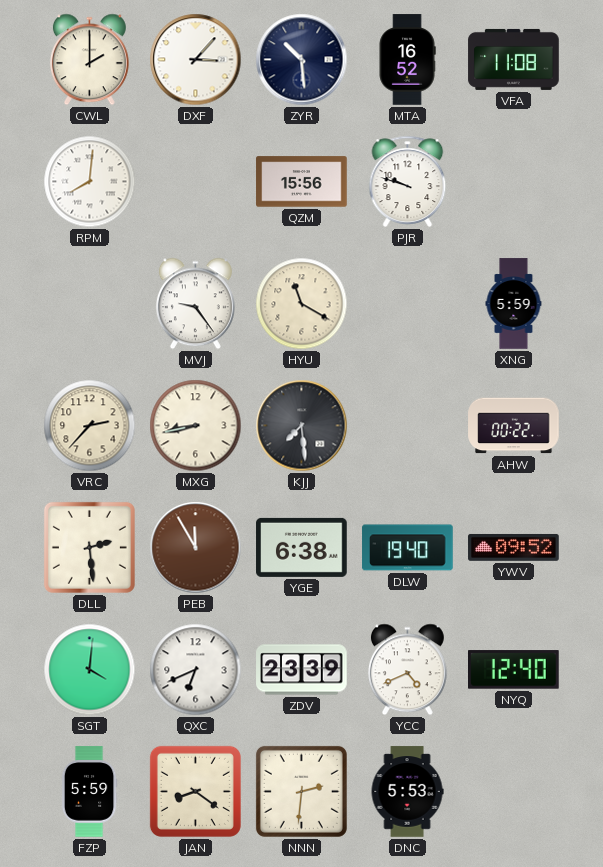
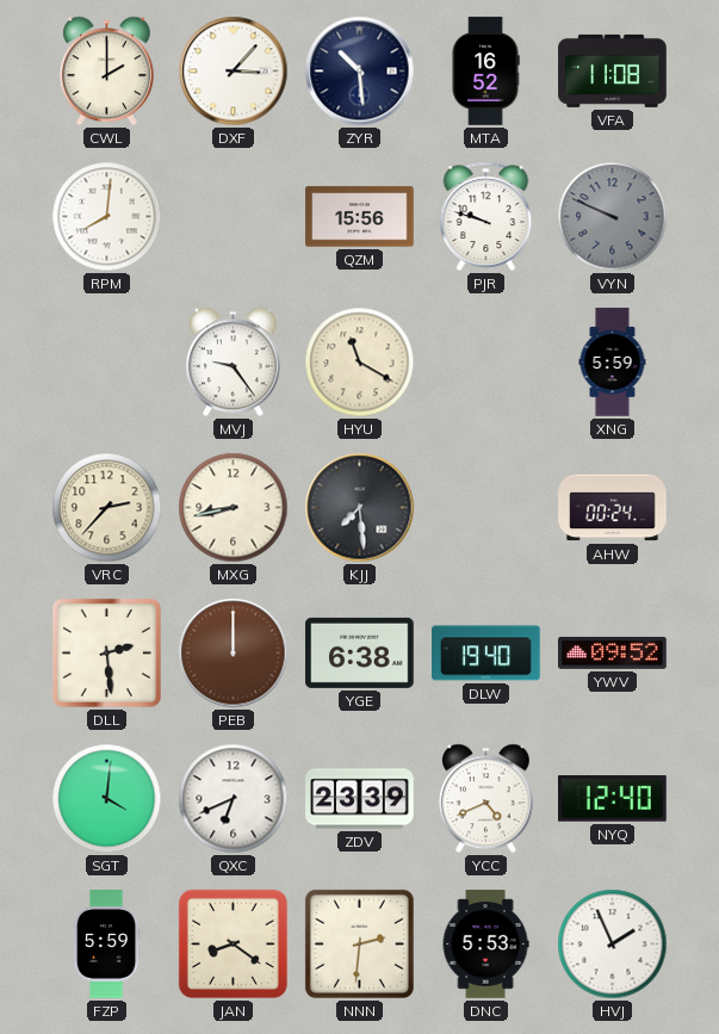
VYN: none -> 9:49
AHW: 00:22 -> 00:24
PEB: 11:55 -> 12:00
HVJ: none -> 1:56
